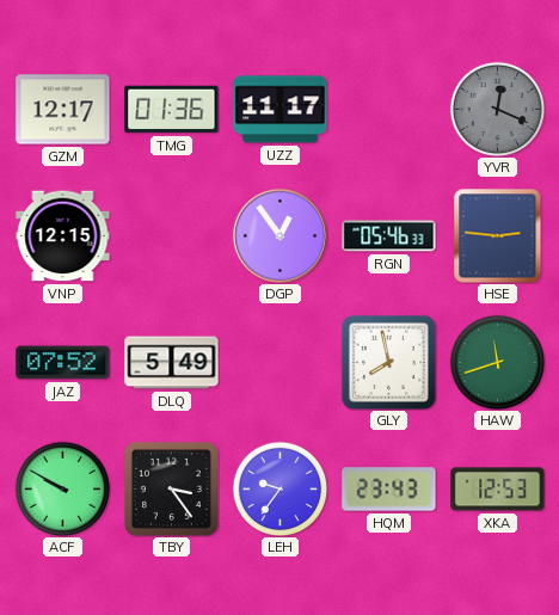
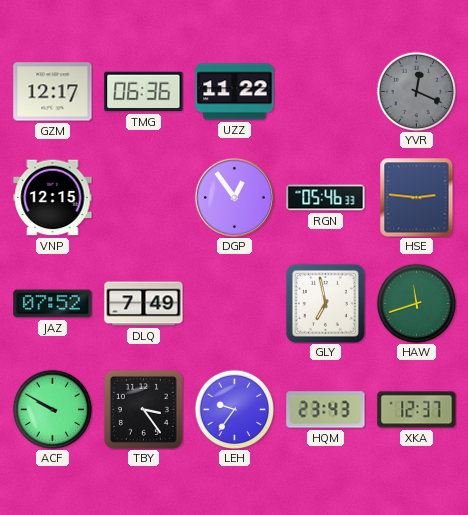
TMG: 01:36 -> 06:36
UZZ: 11:17 -> 11:22
DLQ: 5:49 -> 7:49
GLY: 7:58 -> 6:58
XKA: 12:53 -> 12:37
